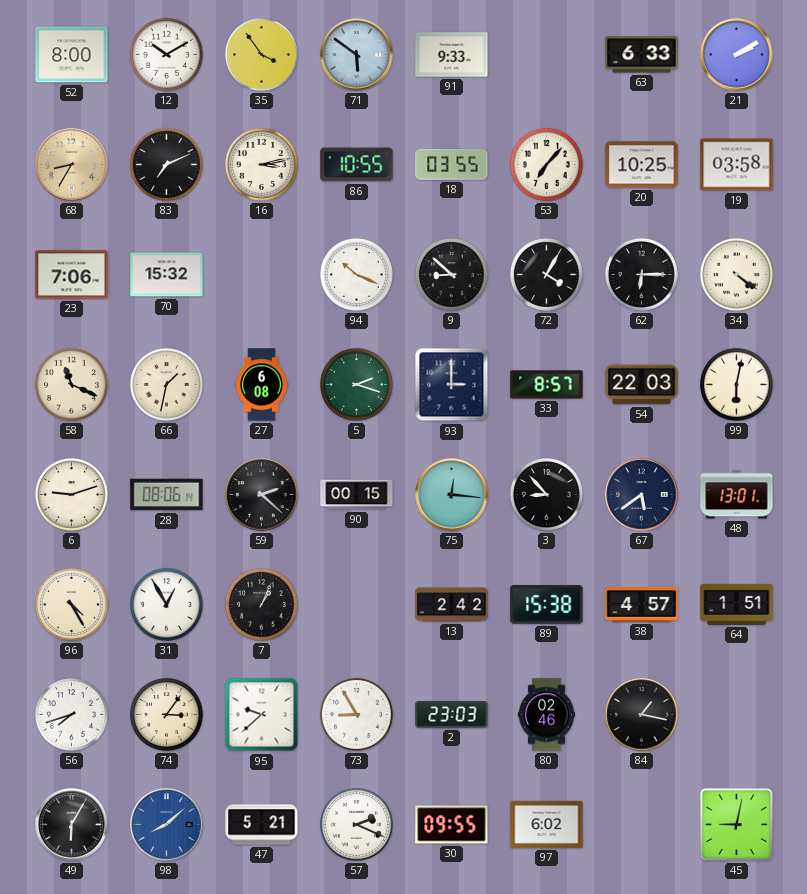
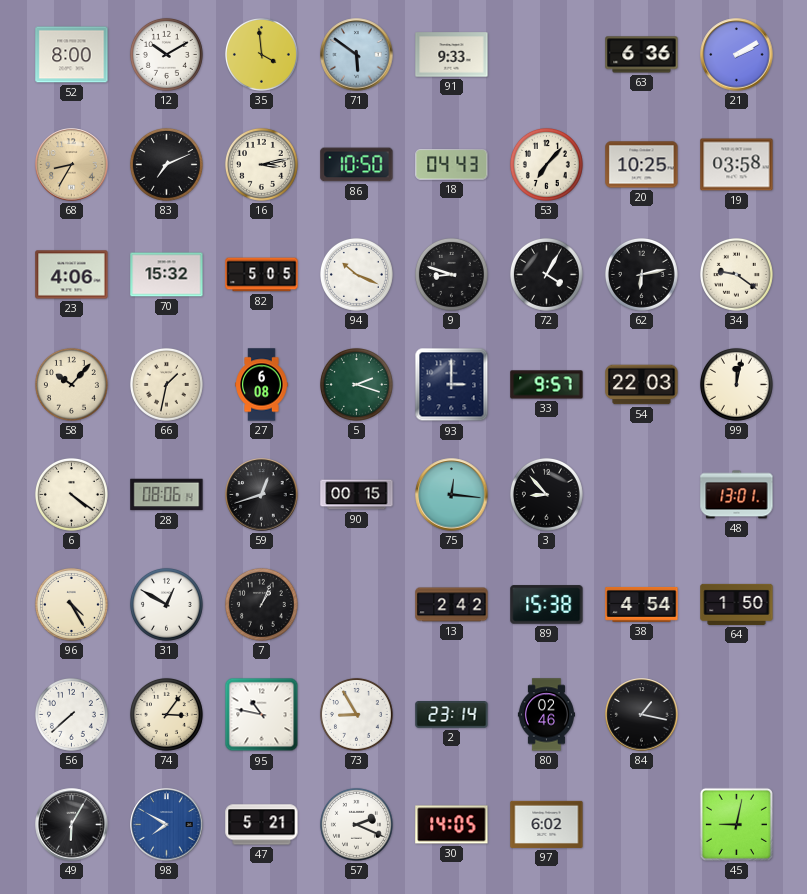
35: 3:54 -> 3:59
63: 6:33 -> 6:36
86: 10:55 -> 10:50
18: 03:55 -> 04:43
23: 7:06 -> 4:06
82: none -> 5:05
9: 8:52 -> 8:48
62: 6:15 -> 6:13
34: 4:21 -> 9:21
58: 11:19 -> 10:07
33: 8:57 -> 9:57
99: 6:02 -> 12:02
6: 9:12 -> 4:21
59: 2:22 -> 12:42
67: 5:39 -> none
31: 12:55 -> 12:50
38: 4:57 -> 4:54
64: 1:51 -> 1:50
56: 7:42 -> 7:38
95: 9:38 -> 10:47
2: 23:03 -> 23:14
98: 8:08 -> 7:50
30: 09:55 -> 14:05
